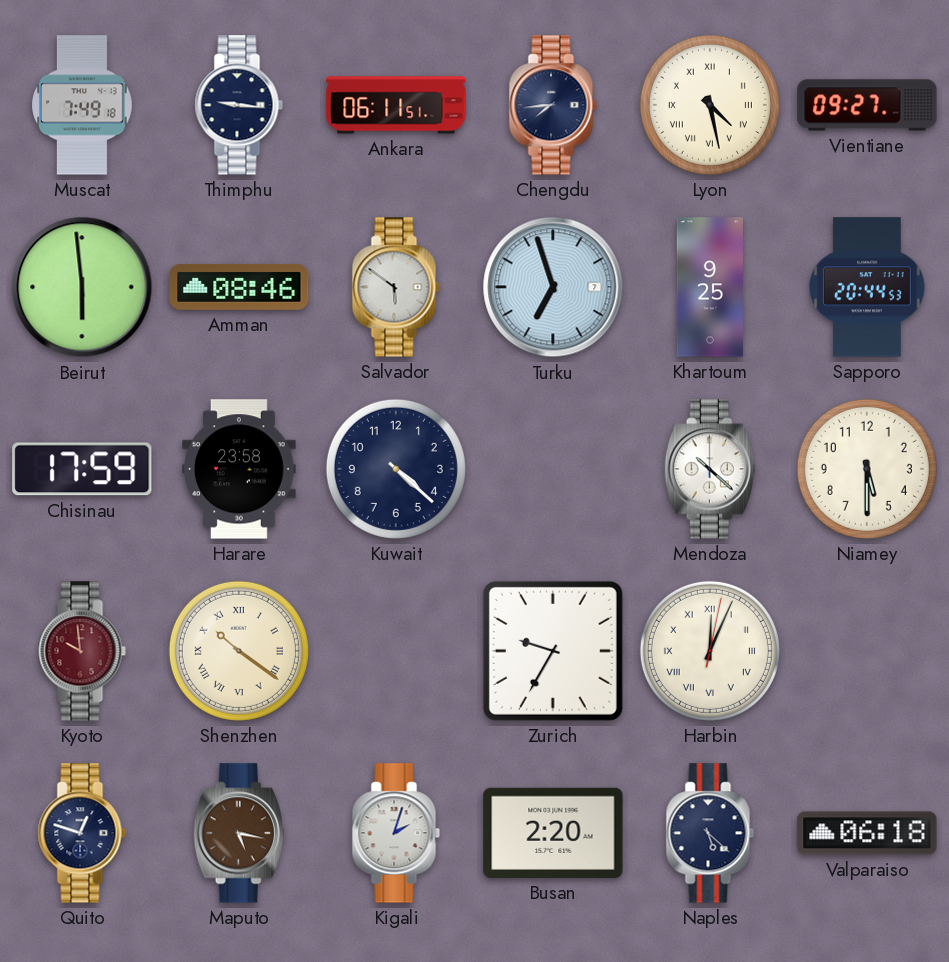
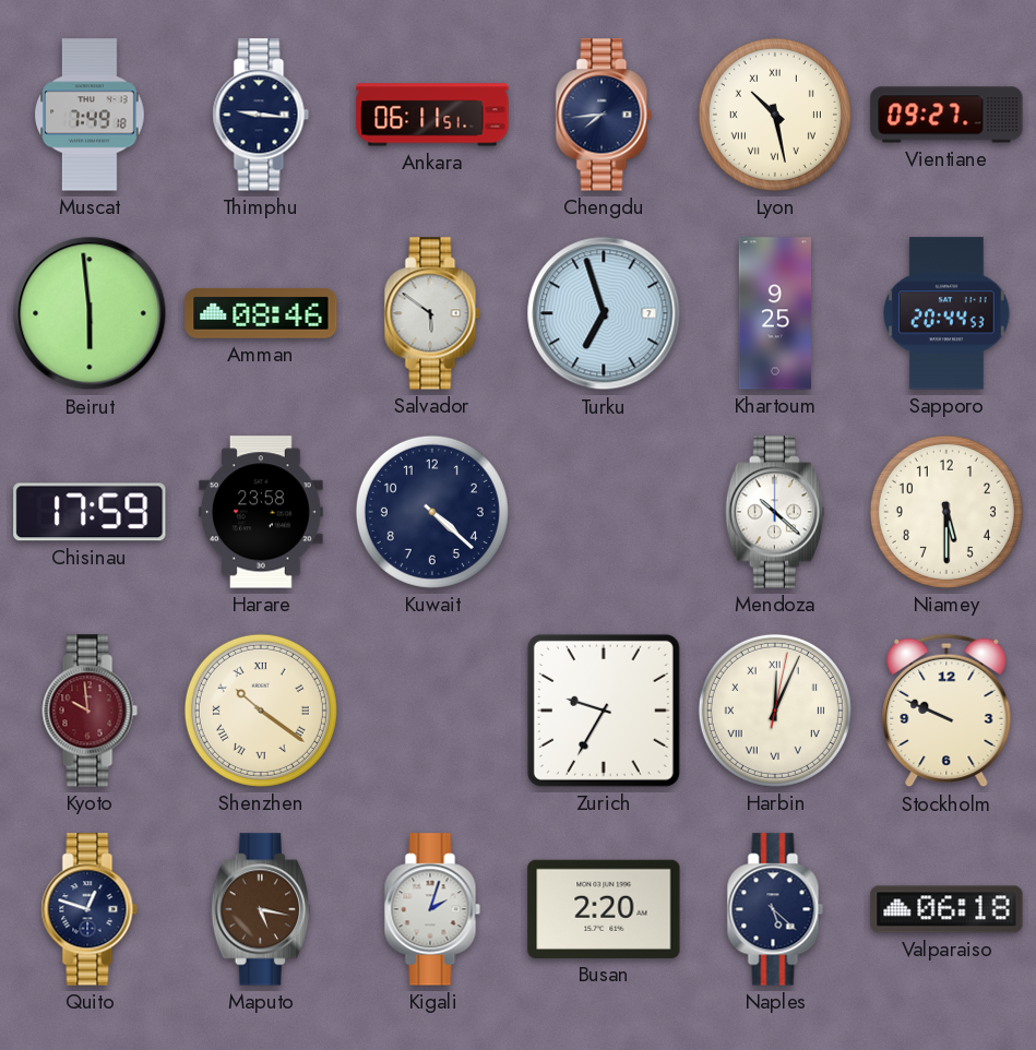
Lyon: 4:28 -> 10:28
Stockholm: none -> 9:49
